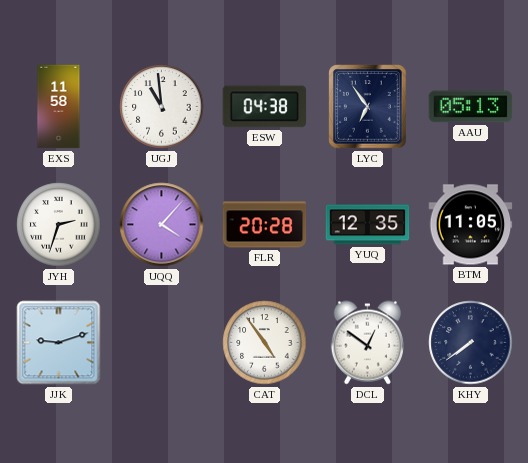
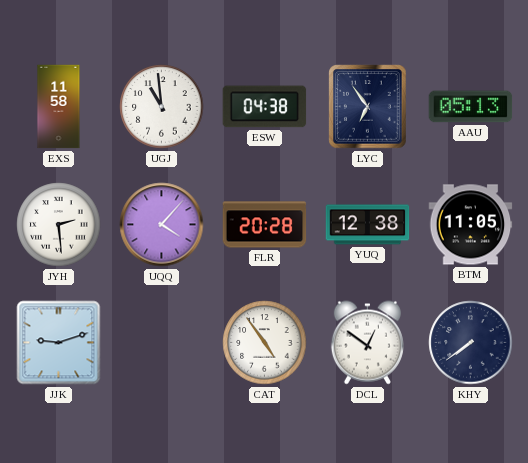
JYH: 2:33 -> 2:29
YUQ: 12:35 -> 12:38
